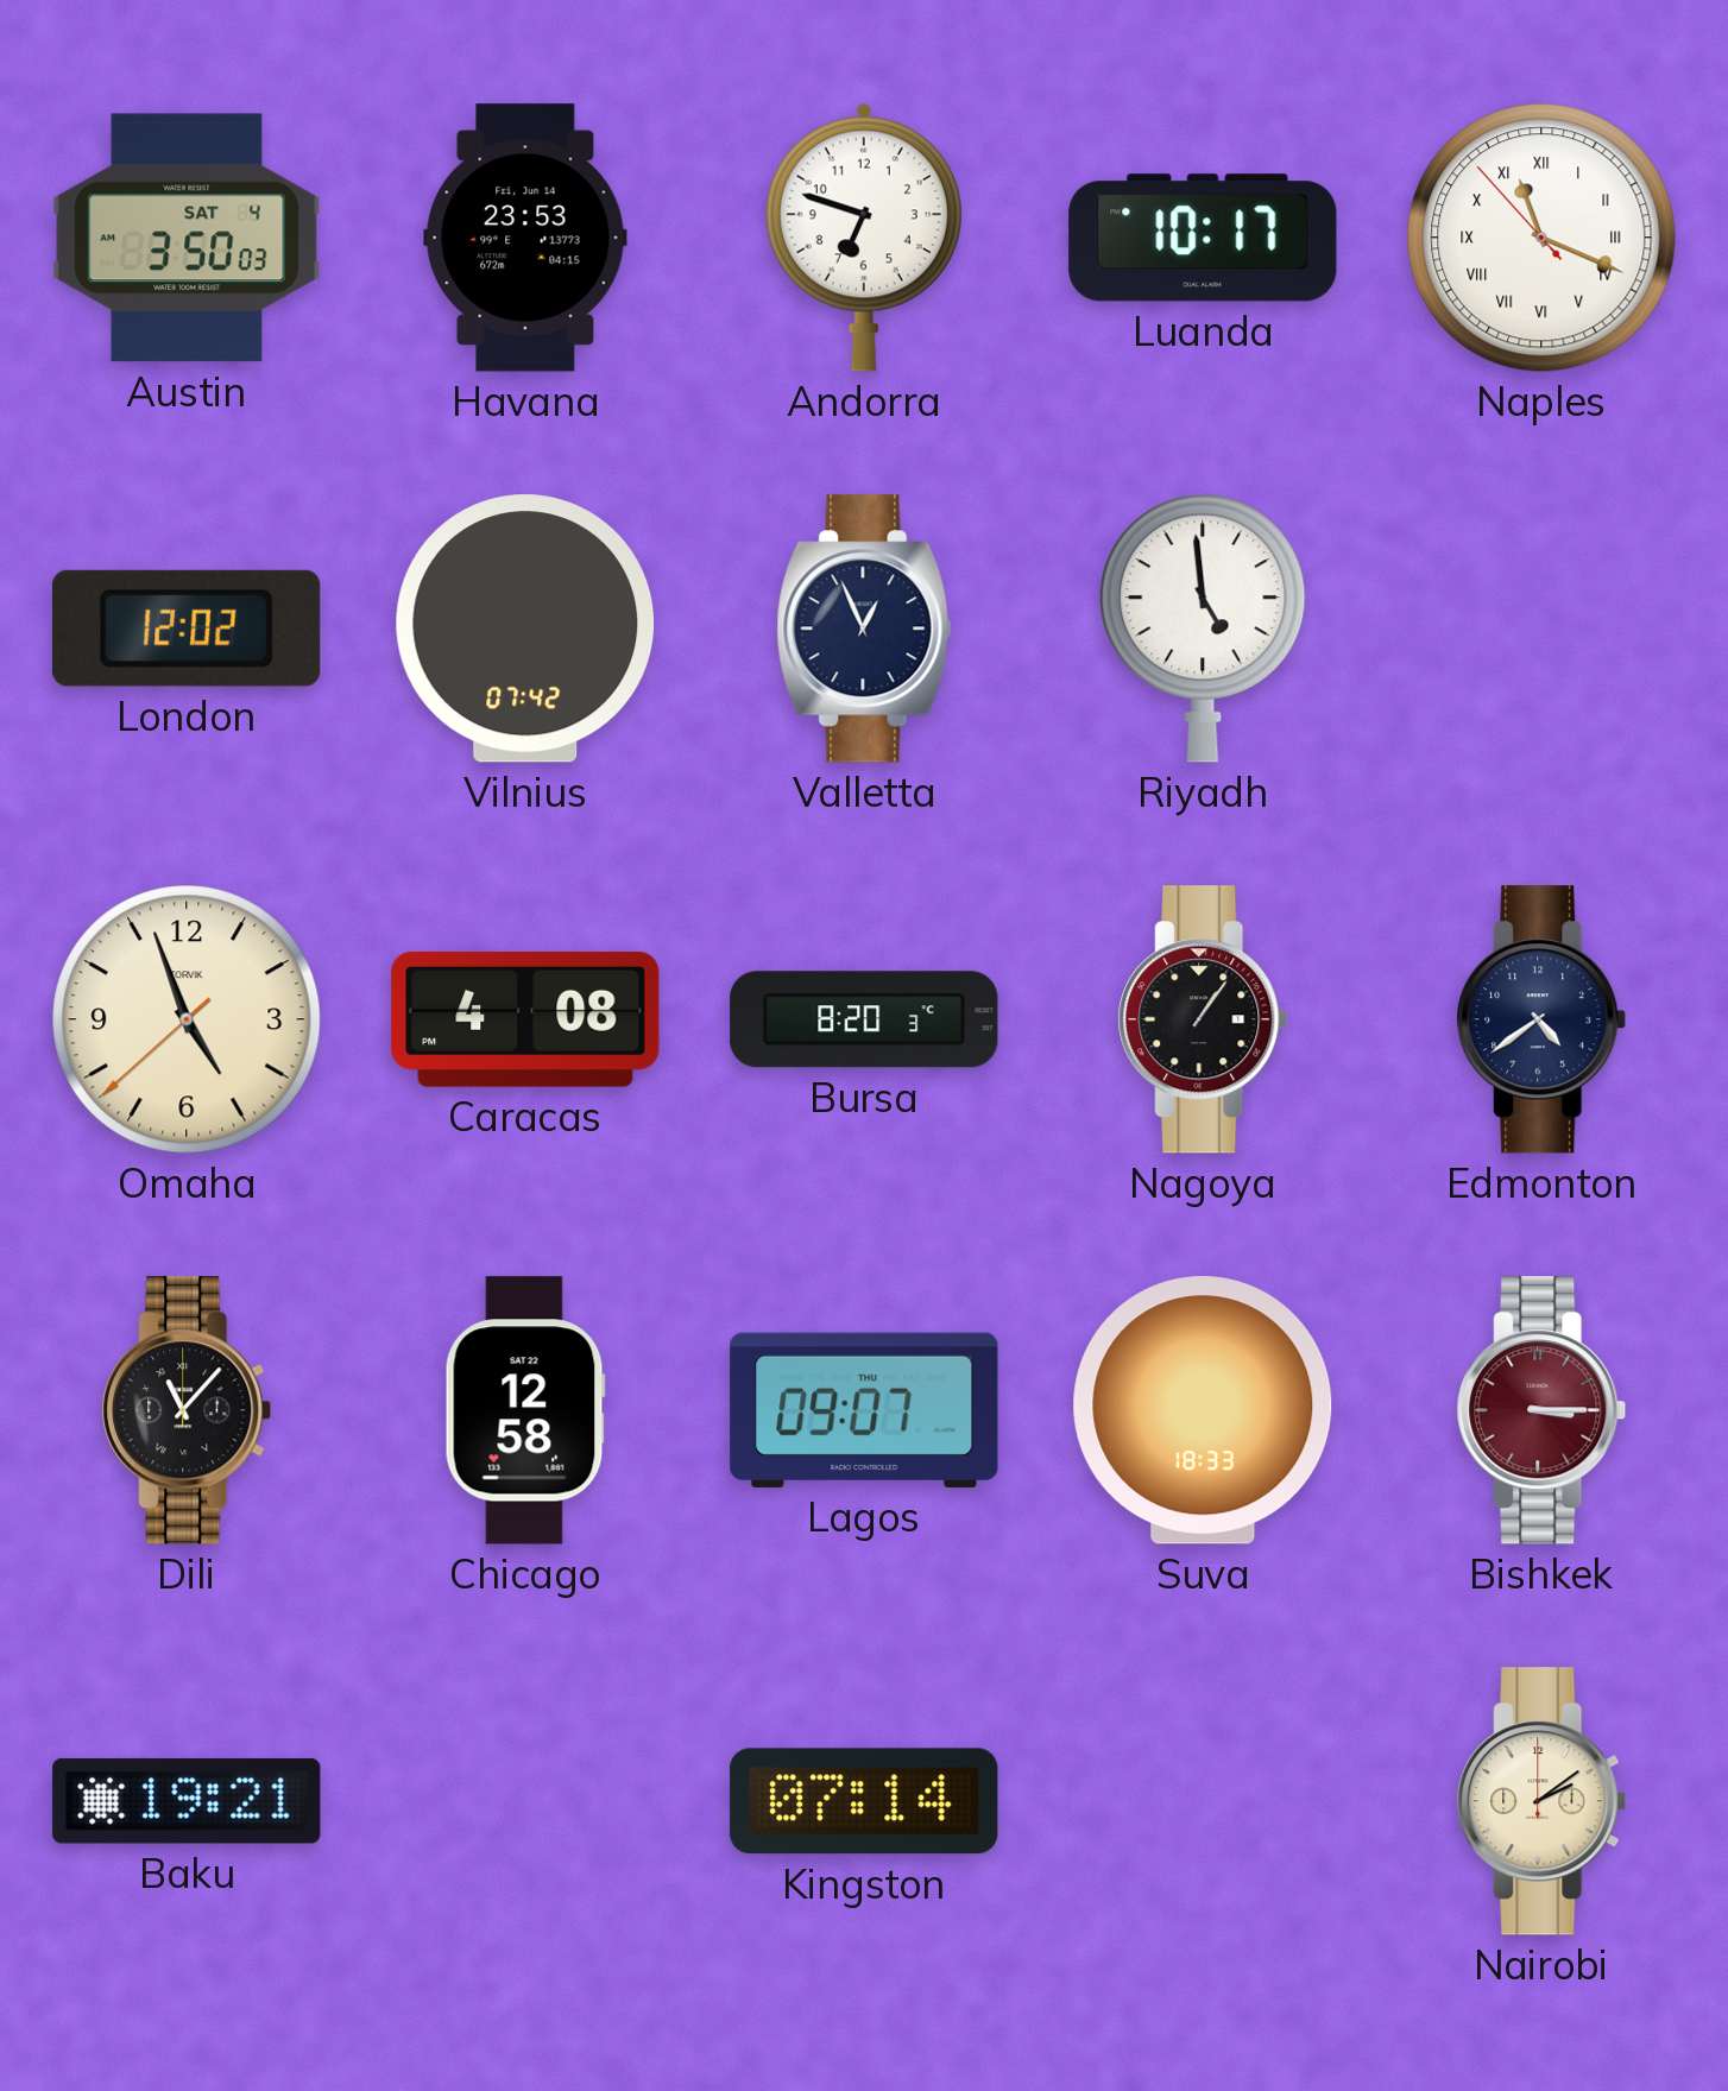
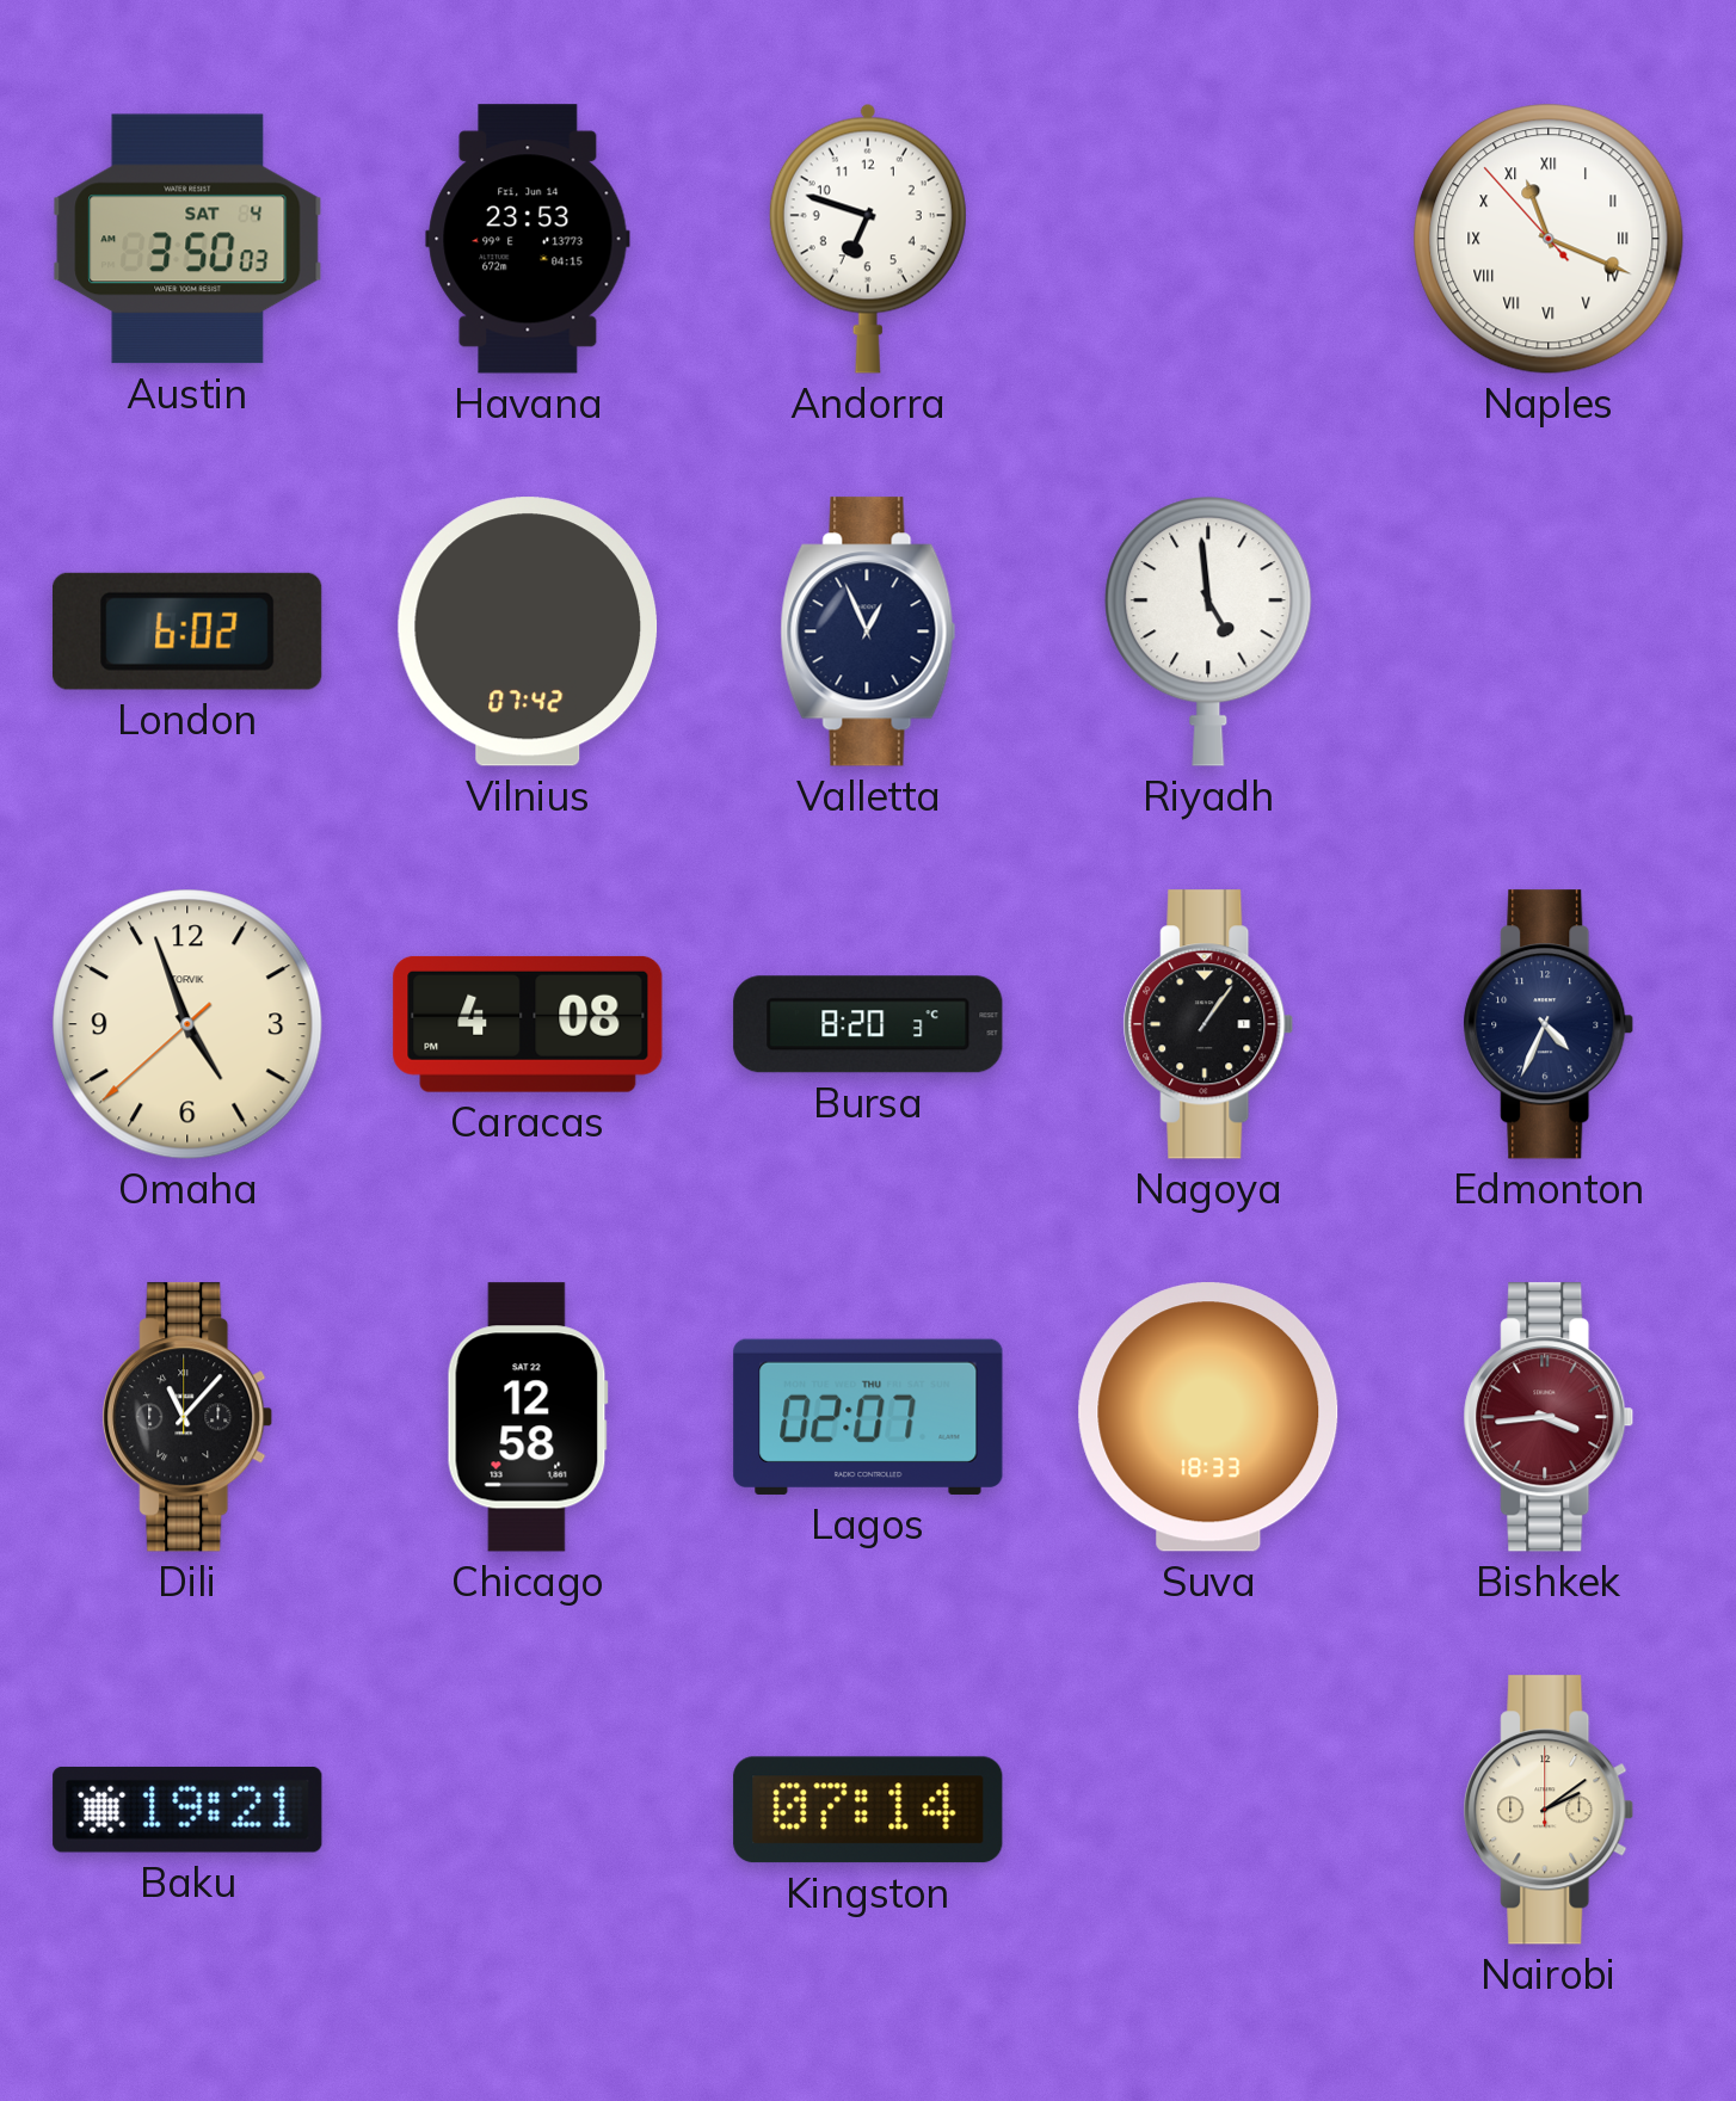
Luanda: 10:17 -> none
London: 12:02 -> 6:02
Edmonton: 4:39 -> 4:34
Lagos: 09:07 -> 02:07
Bishkek: 3:15 -> 3:44
